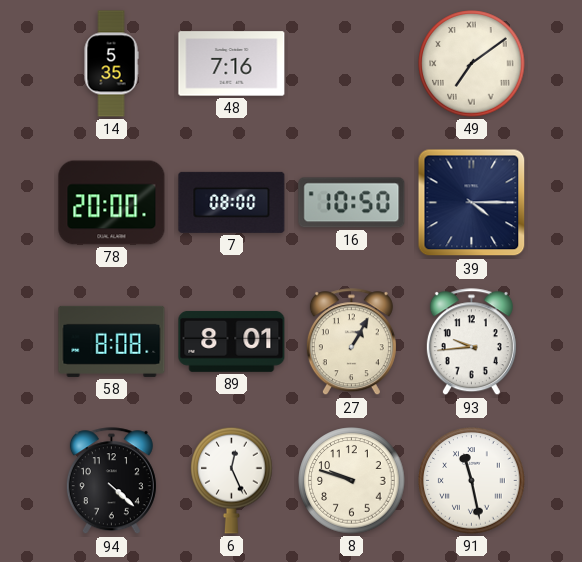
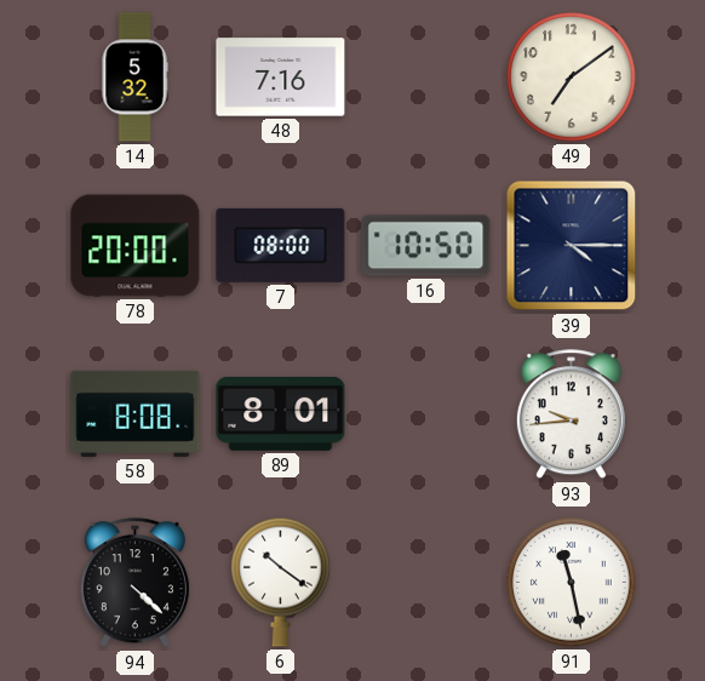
14: 5:35 -> 5:32
49 numerals: Roman -> Arabic
27: 1:05 -> none
6: 12:26 -> 10:21
8: 9:48 -> none
